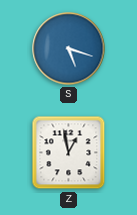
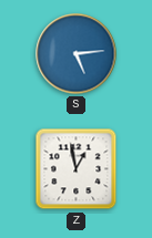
S: 5:18 -> 5:14
